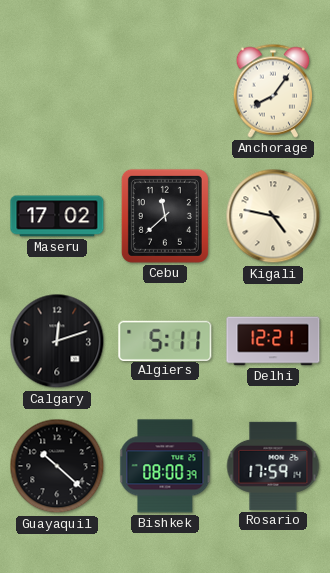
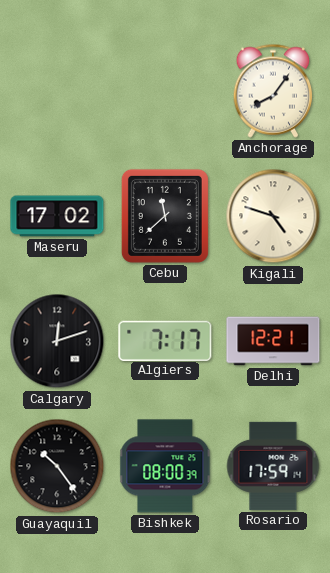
Kigali: 4:47 -> 4:48
Algiers: 5:11 -> 7:17
Guayaquil: 10:22 -> 10:24
